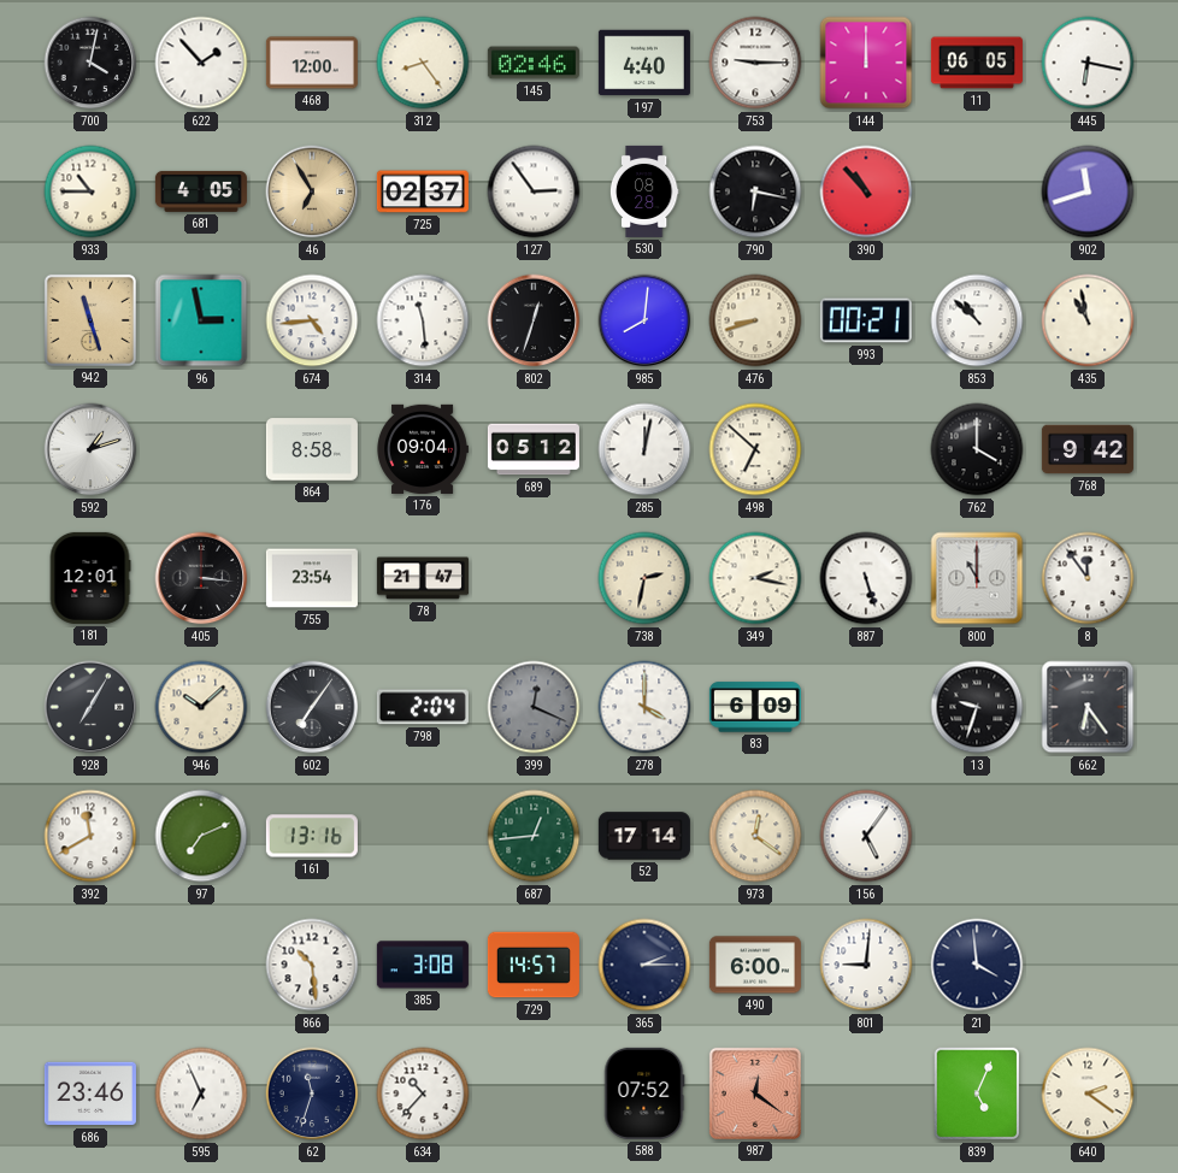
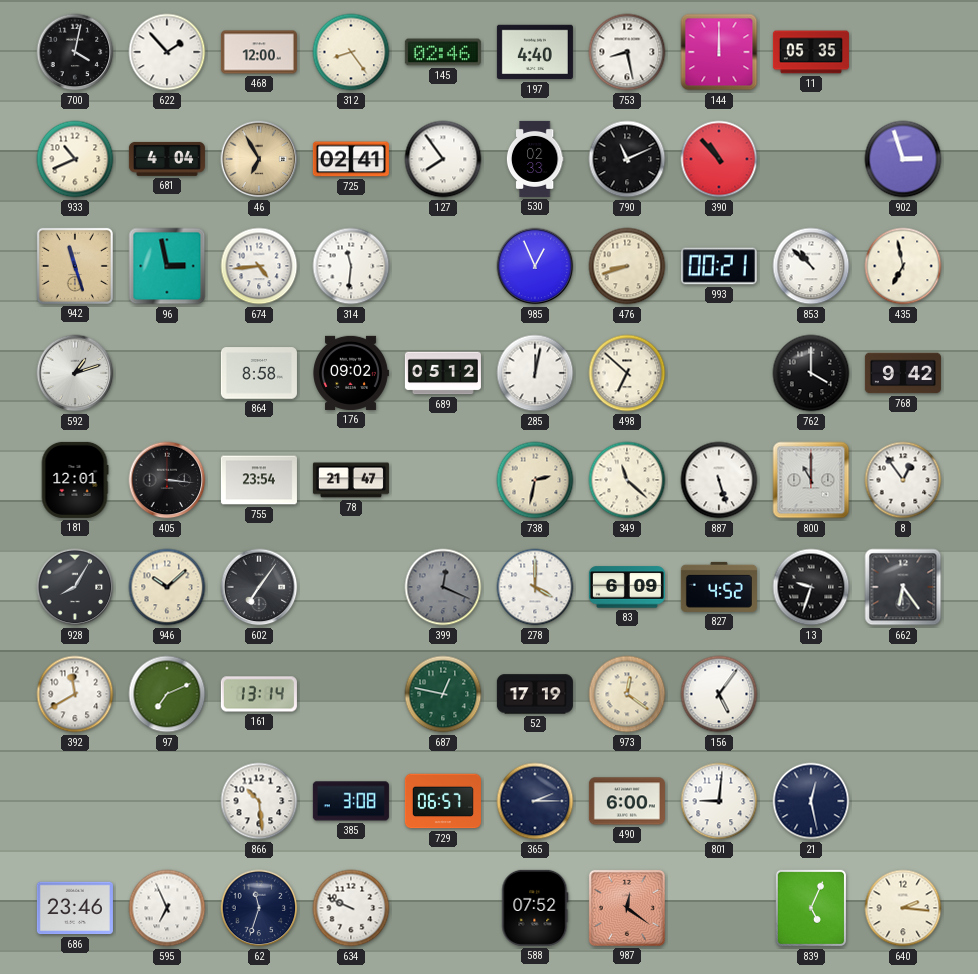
753: 9:15 -> 8:28
11: 06:05 -> 05:35
445: 6:17 -> none
933: 10:45 -> 10:41
681: 4:05 -> 4:04
725: 02:37 -> 02:41
127: 2:54 -> 7:54
530: 08:28 -> 02:33
790: 6:17 -> 11:11
902: 11:42 -> 2:57
314: 11:29 -> 11:31
802: 12:33 -> none
985: 8:01 -> 12:56
435: 10:58 -> 6:58
176: 09:04 -> 09:02
349: 2:17 -> 11:22
8: 11:54 -> 12:54
928: 7:05 -> 8:05
798: 2:04 -> none
827: none -> 4:52
161: 13:16 -> 13:14
687: 12:44 -> 12:47
52: 17:14 -> 17:19
729: 14:57 -> 06:57
21: 3:59 -> 12:28
634: 10:37 -> 9:49
640: 2:21 -> 2:16
